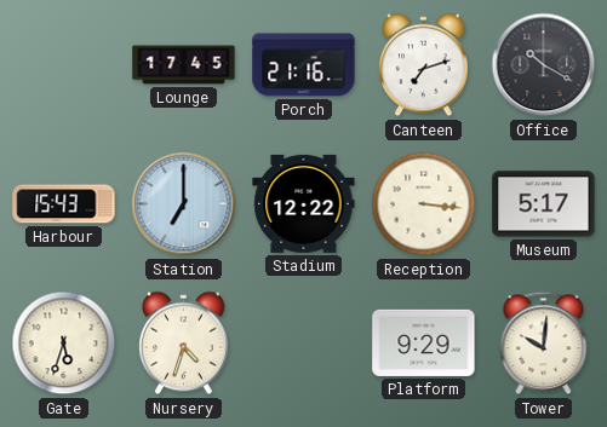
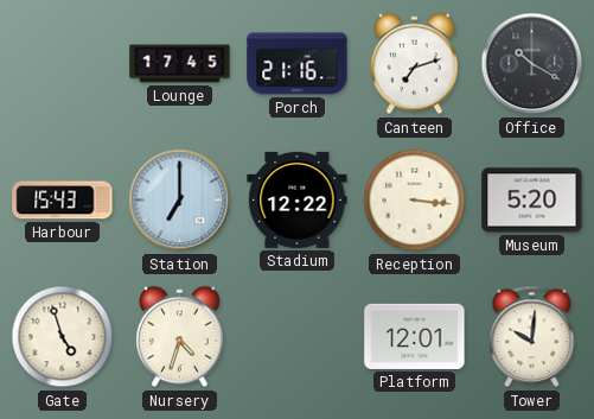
Museum: 5:17 -> 5:20
Gate: 5:33 -> 4:57
Platform: 9:29 -> 12:01
